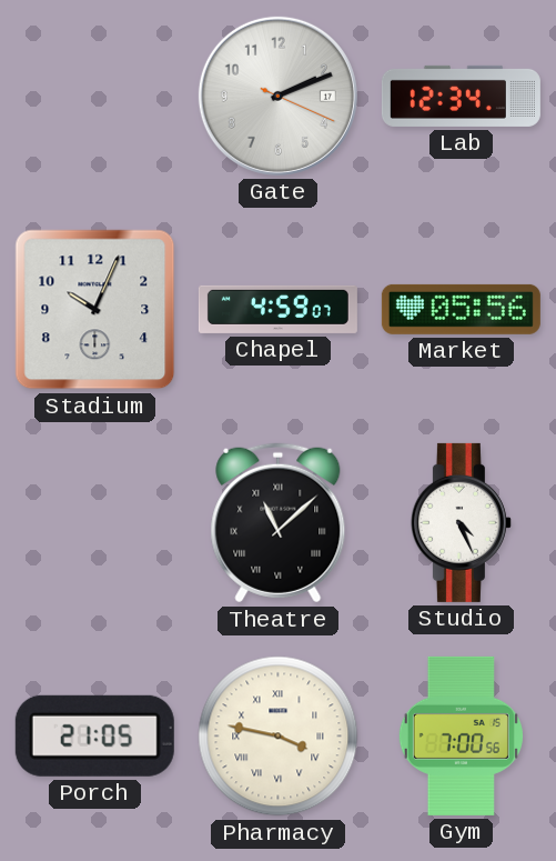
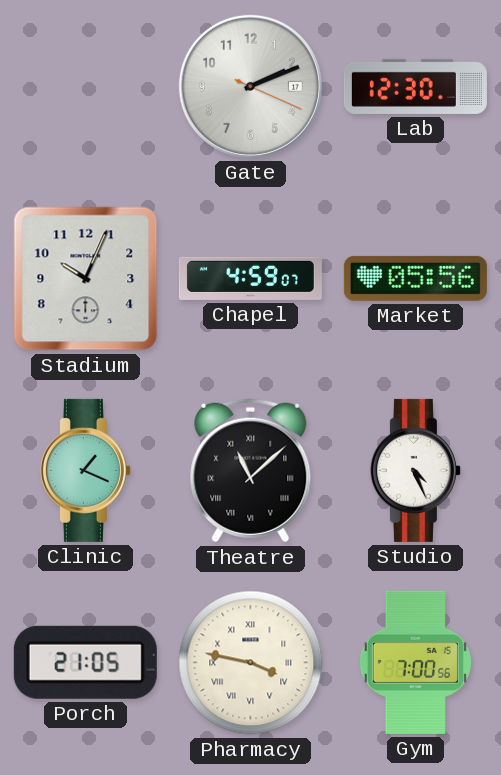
Lab: 12:34 -> 12:30
Clinic: none -> 1:19
